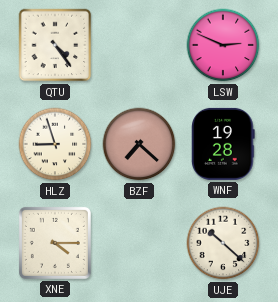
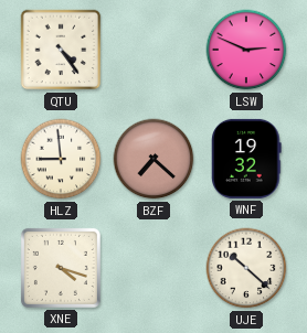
HLZ: 8:57 -> 8:59
WNF: 19:28 -> 19:32
XNE: 4:15 -> 4:18
